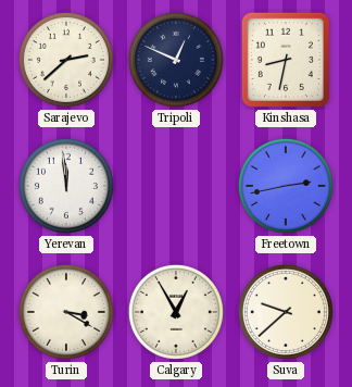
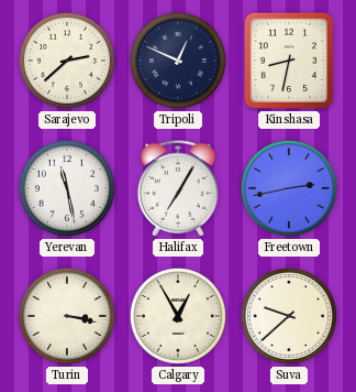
Yerevan: 11:59 -> 11:28
Halifax: none -> 7:05
Turin: 3:20 -> 3:17
